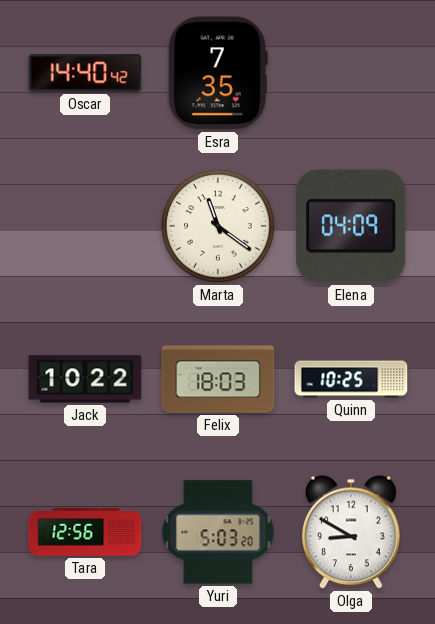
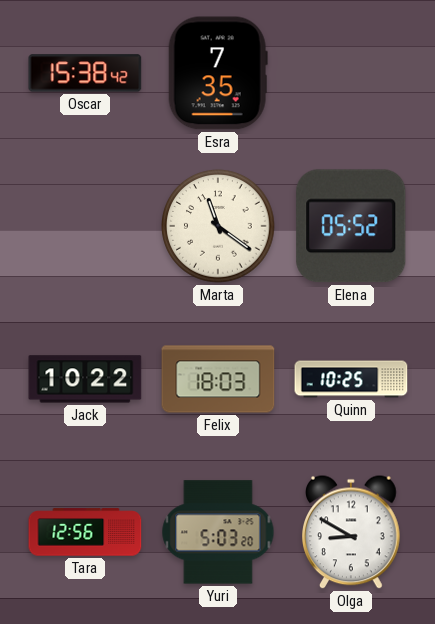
Oscar: 14:40 -> 15:38
Elena: 04:09 -> 05:52
